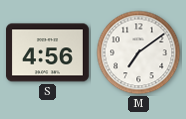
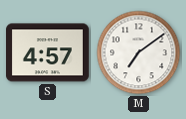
S: 4:56 -> 4:57
